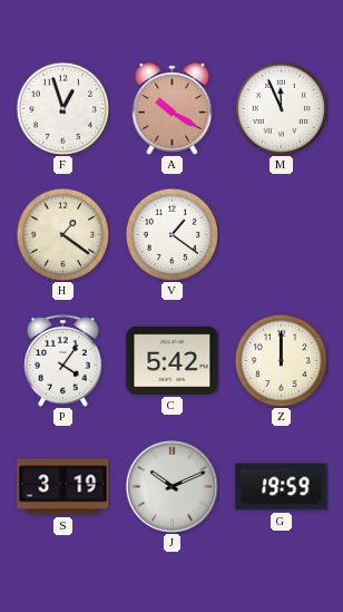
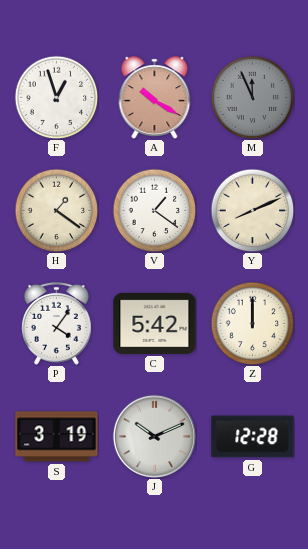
M dial: white -> grey
Y: none -> 8:11
G: 19:59 -> 12:28
